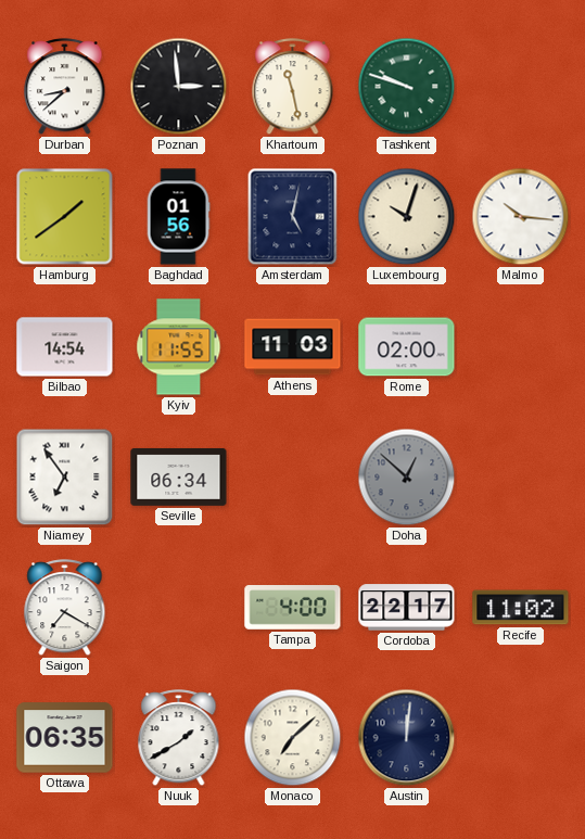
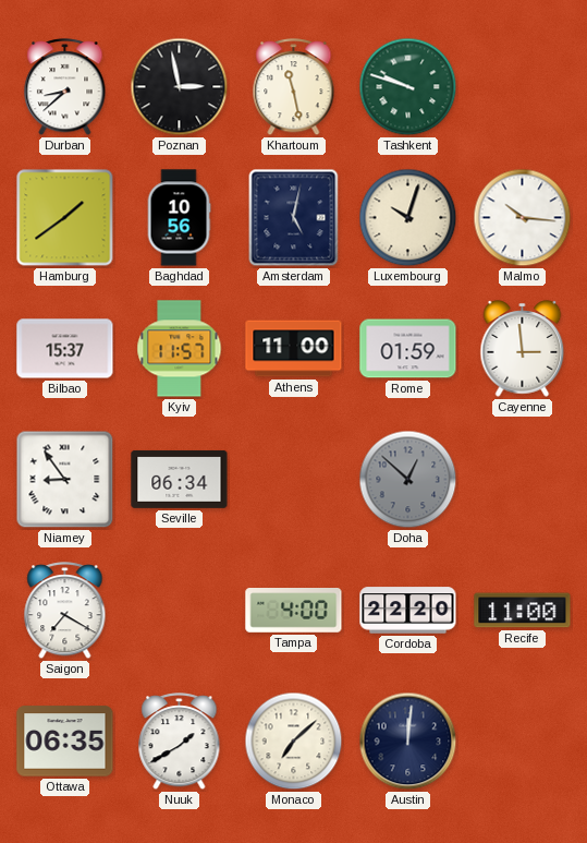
Poznan: 2:59 -> 2:58
Baghdad: 01:56 -> 10:56
Bilbao: 14:54 -> 15:37
Kyiv: 11:55 -> 11:57
Athens: 11:03 -> 11:00
Rome: 02:00 -> 01:59
Cayenne: none -> 2:59
Niamey: 6:54 -> 8:54
Cordoba: 22:17 -> 22:20
Recife: 11:02 -> 11:00
